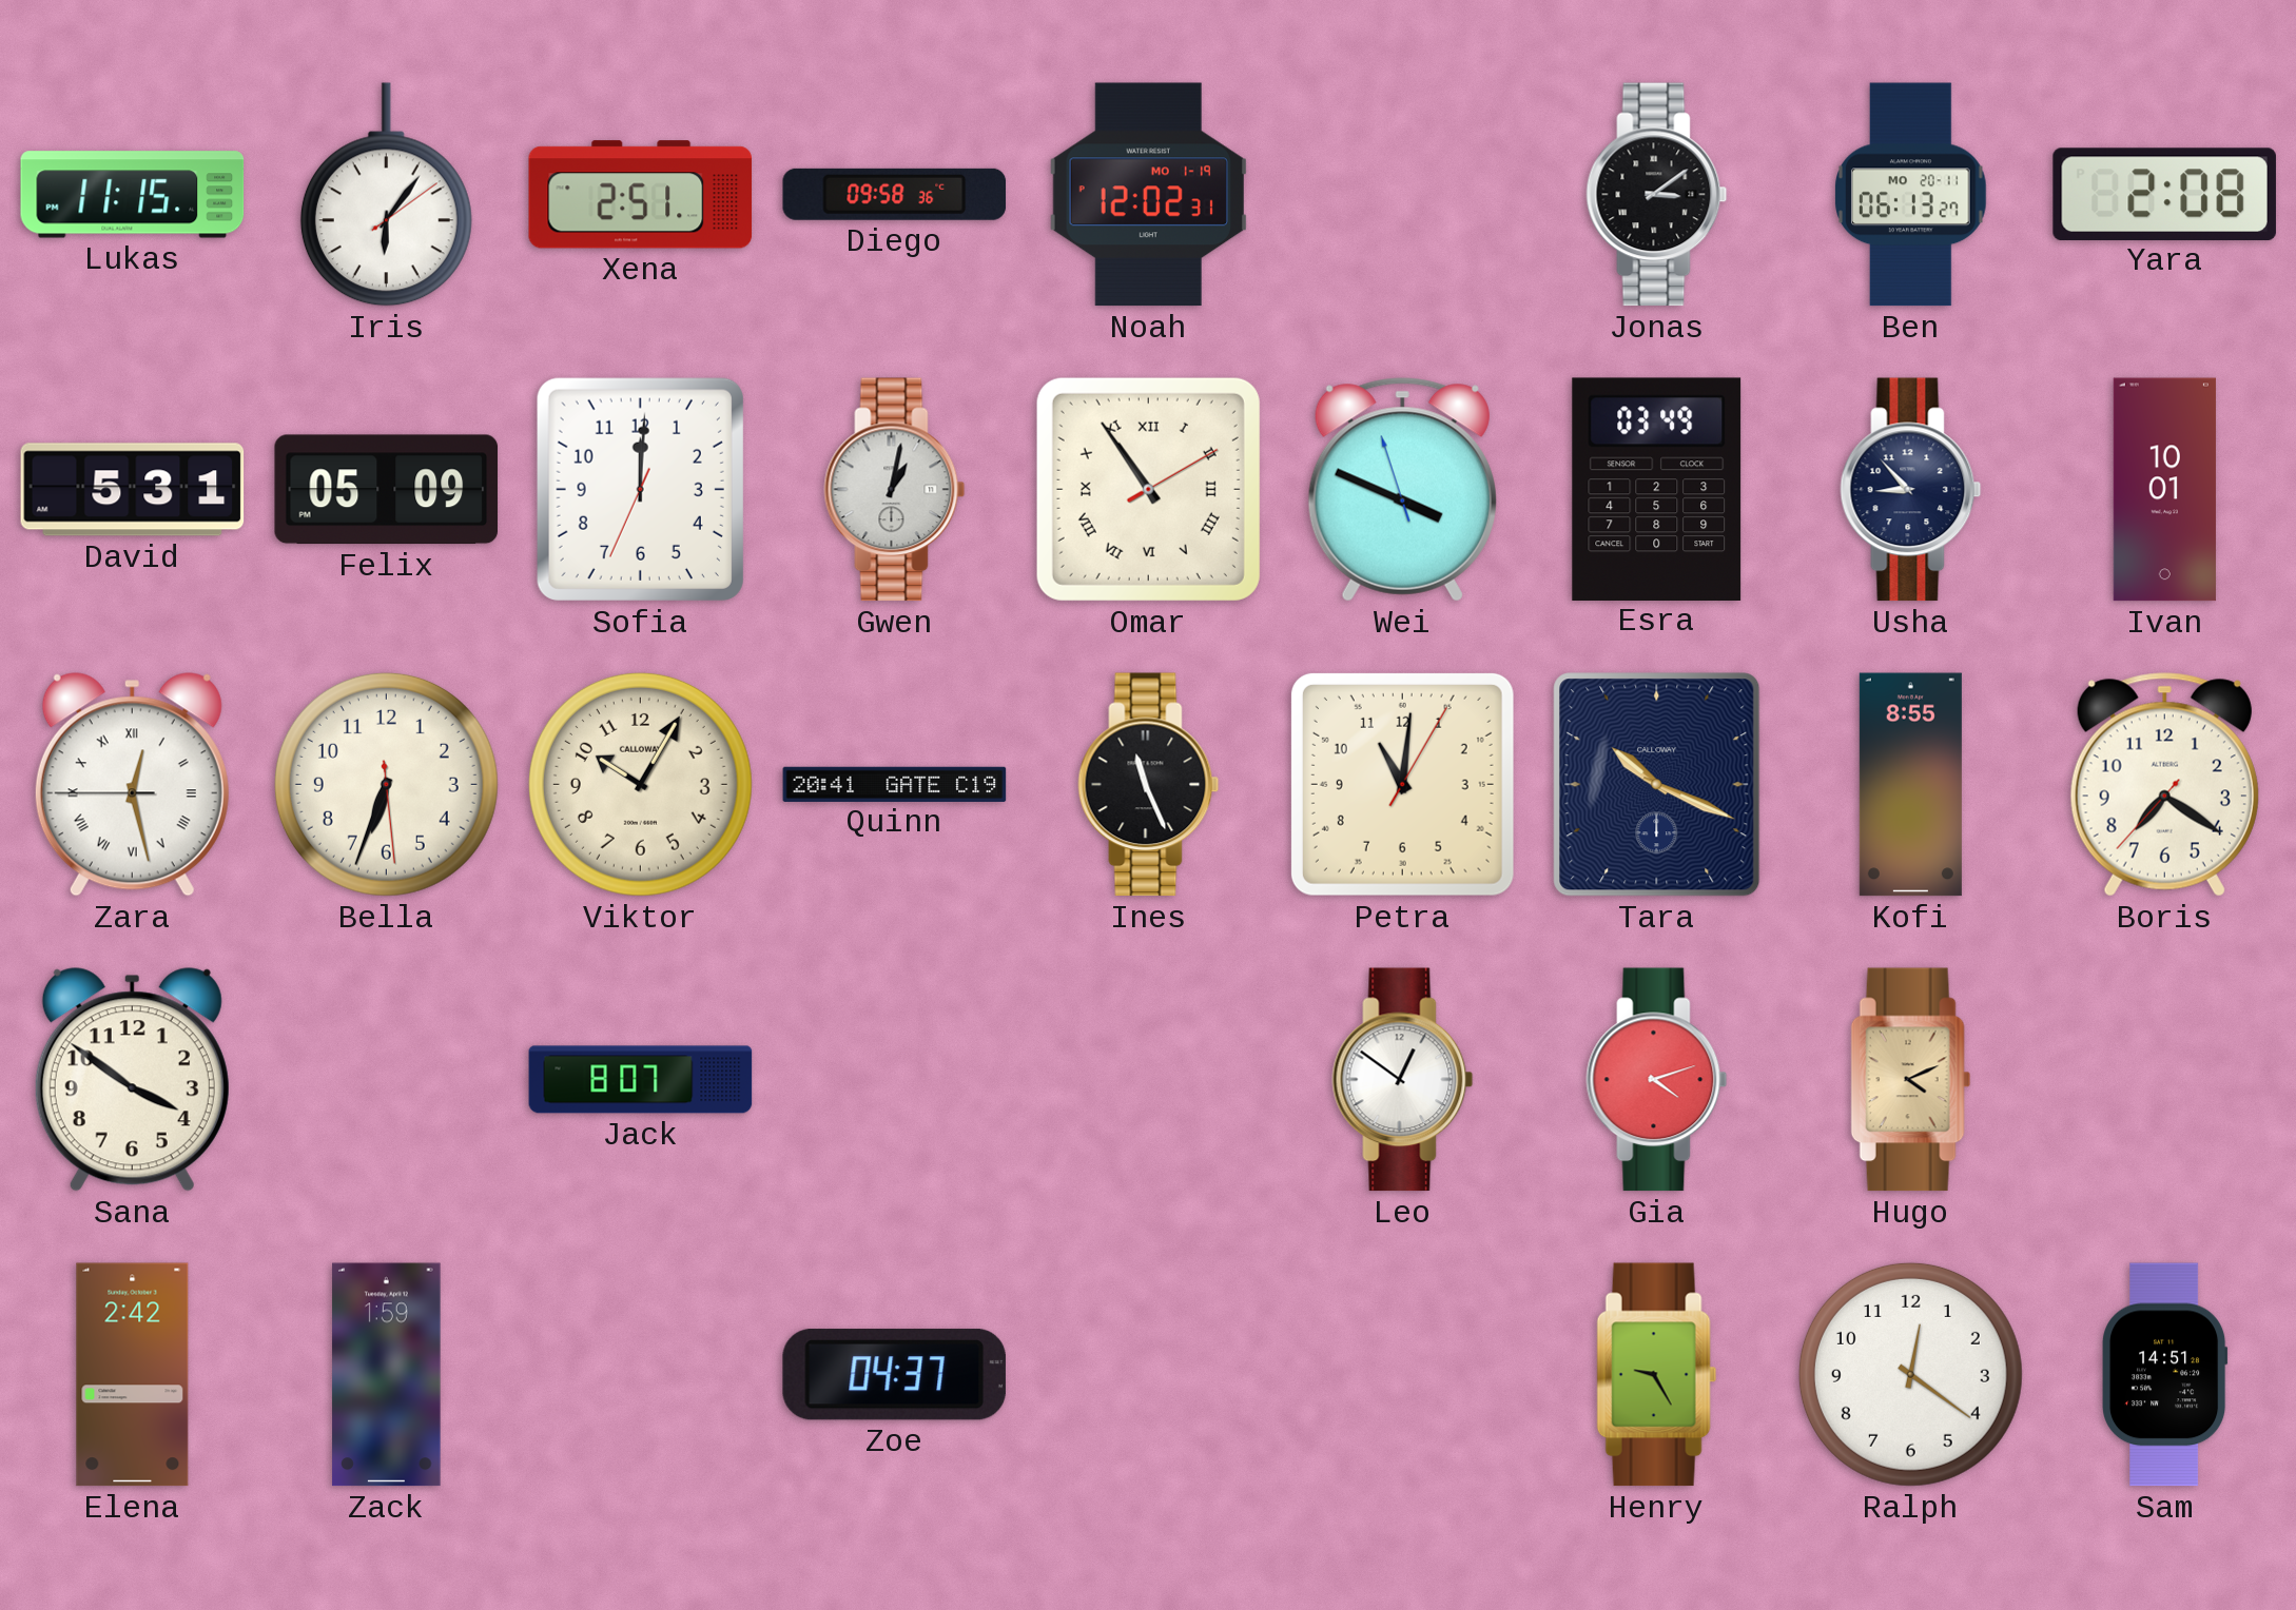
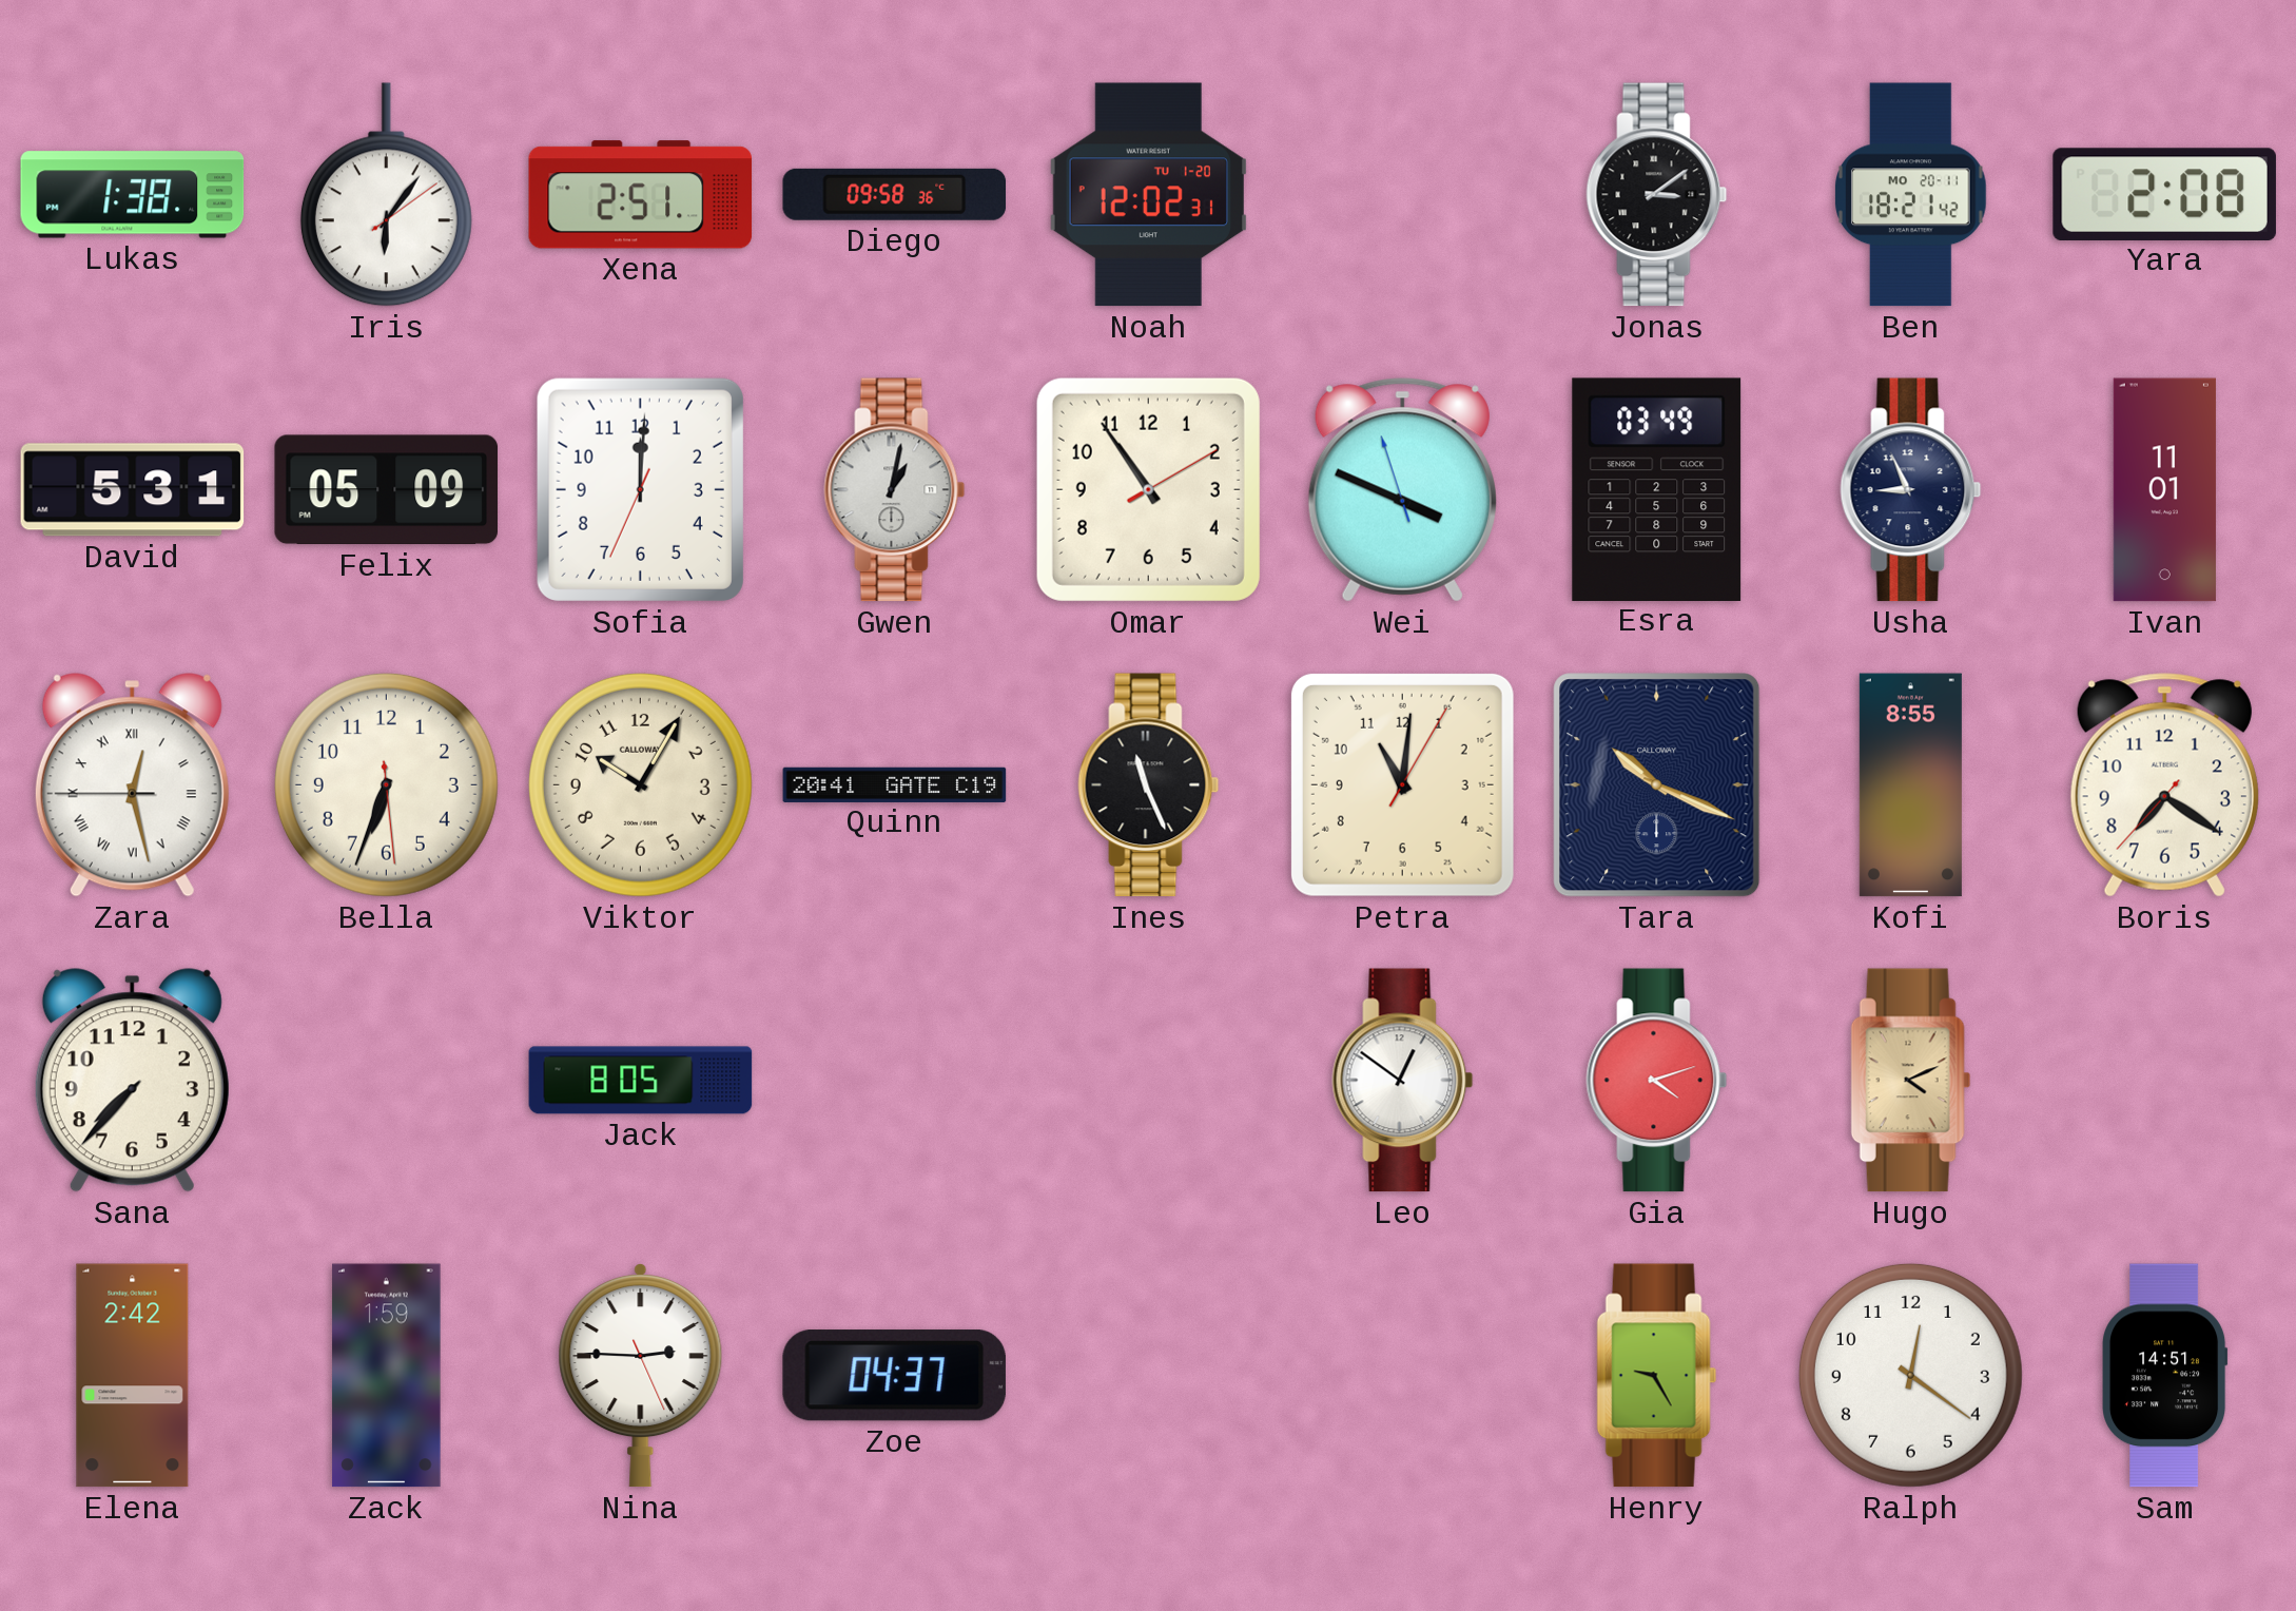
Lukas: 11:15 -> 1:38
Noah date: MO 1-19 -> TU 1-20
Ben: 06:13 -> 18:21
Omar numerals: Roman -> Arabic
Usha: 8:53 -> 8:56
Ivan: 10:01 -> 11:01
Sana: 3:51 -> 7:37
Jack: 8:07 -> 8:05
Nina: none -> 2:45
